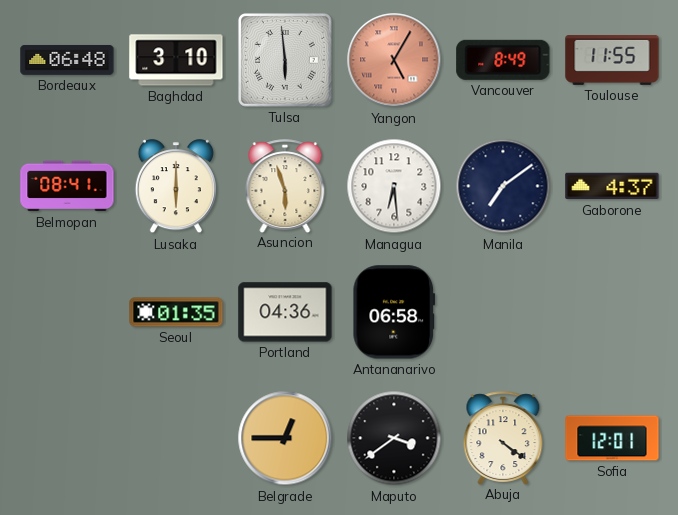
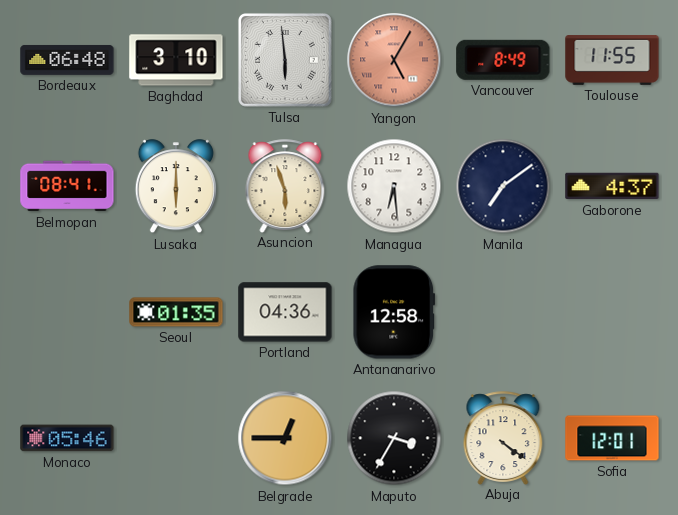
Antananarivo: 06:58 -> 12:58
Monaco: none -> 05:46
Maputo: 3:39 -> 3:35
